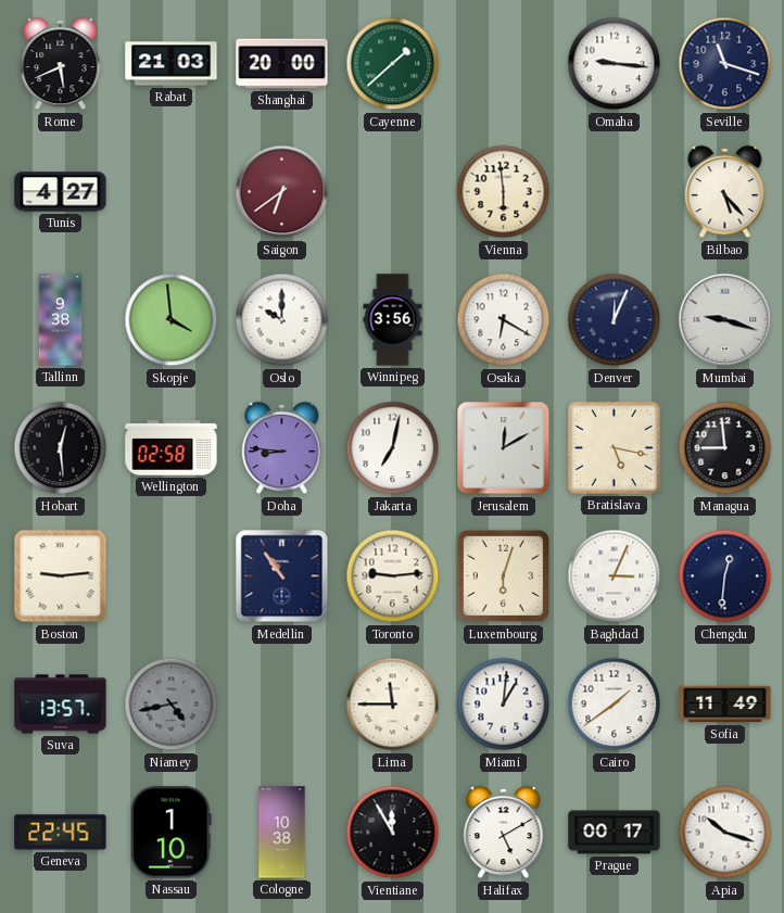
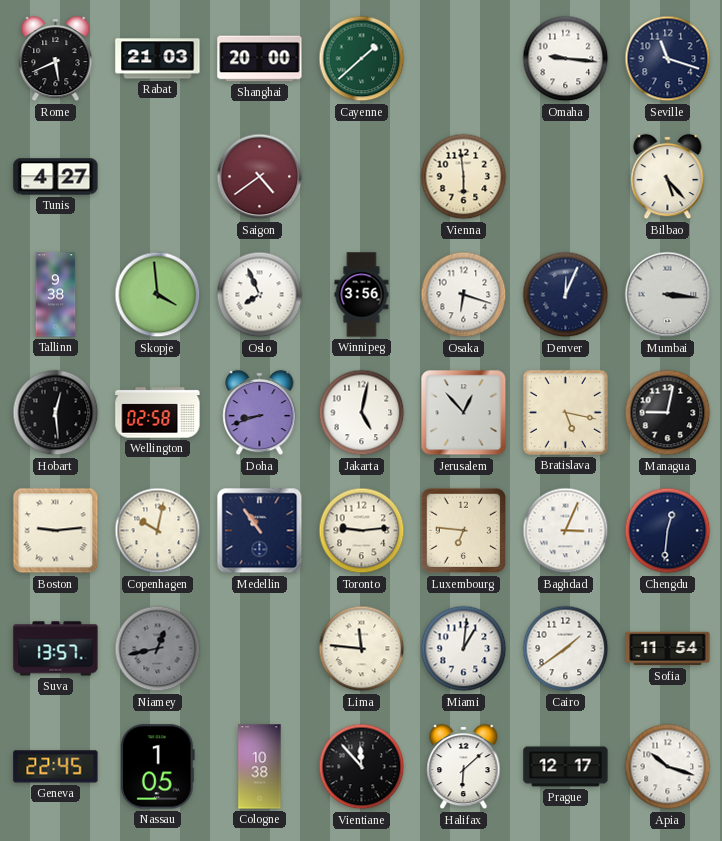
Saigon: 6:39 -> 4:39
Oslo: 10:00 -> 7:56
Osaka: 6:20 -> 6:18
Mumbai: 9:18 -> 3:16
Doha: 8:46 -> 8:42
Jakarta: 7:02 -> 5:02
Jerusalem: 12:10 -> 12:53
Managua: 8:59 -> 9:02
Copenhagen: none -> 10:02
Luxembourg: 6:03 -> 6:46
Niamey: 4:43 -> 12:43
Lima: 11:45 -> 11:46
Sofia: 11:49 -> 11:54
Nassau: 1:10 -> 1:05
Vientiane: 11:55 -> 11:53
Halifax: 5:10 -> 6:08
Prague: 00:17 -> 12:17
